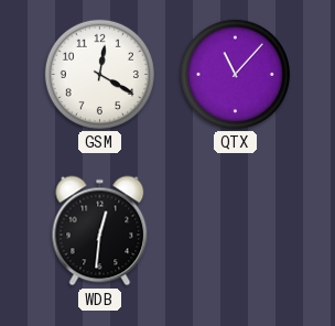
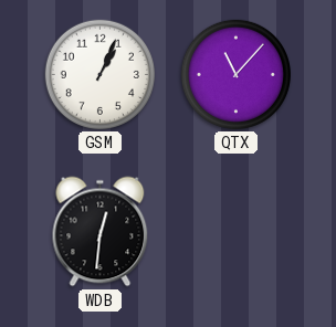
GSM: 12:20 -> 1:04
